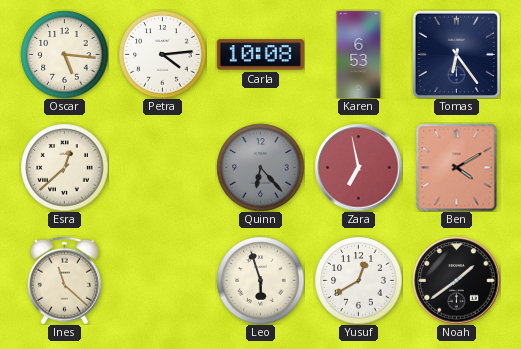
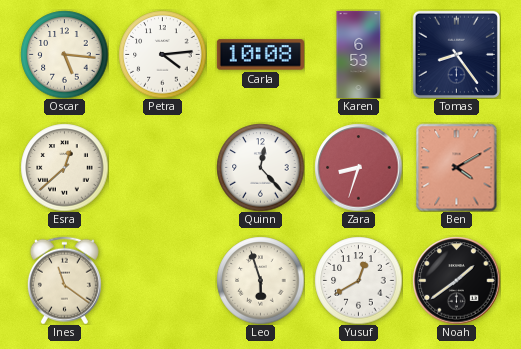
Tomas: 6:24 -> 8:24
Quinn: 6:23 -> 12:23
Quinn dial: grey -> white
Zara: 6:58 -> 8:33
Ines: 11:22 -> 11:21
